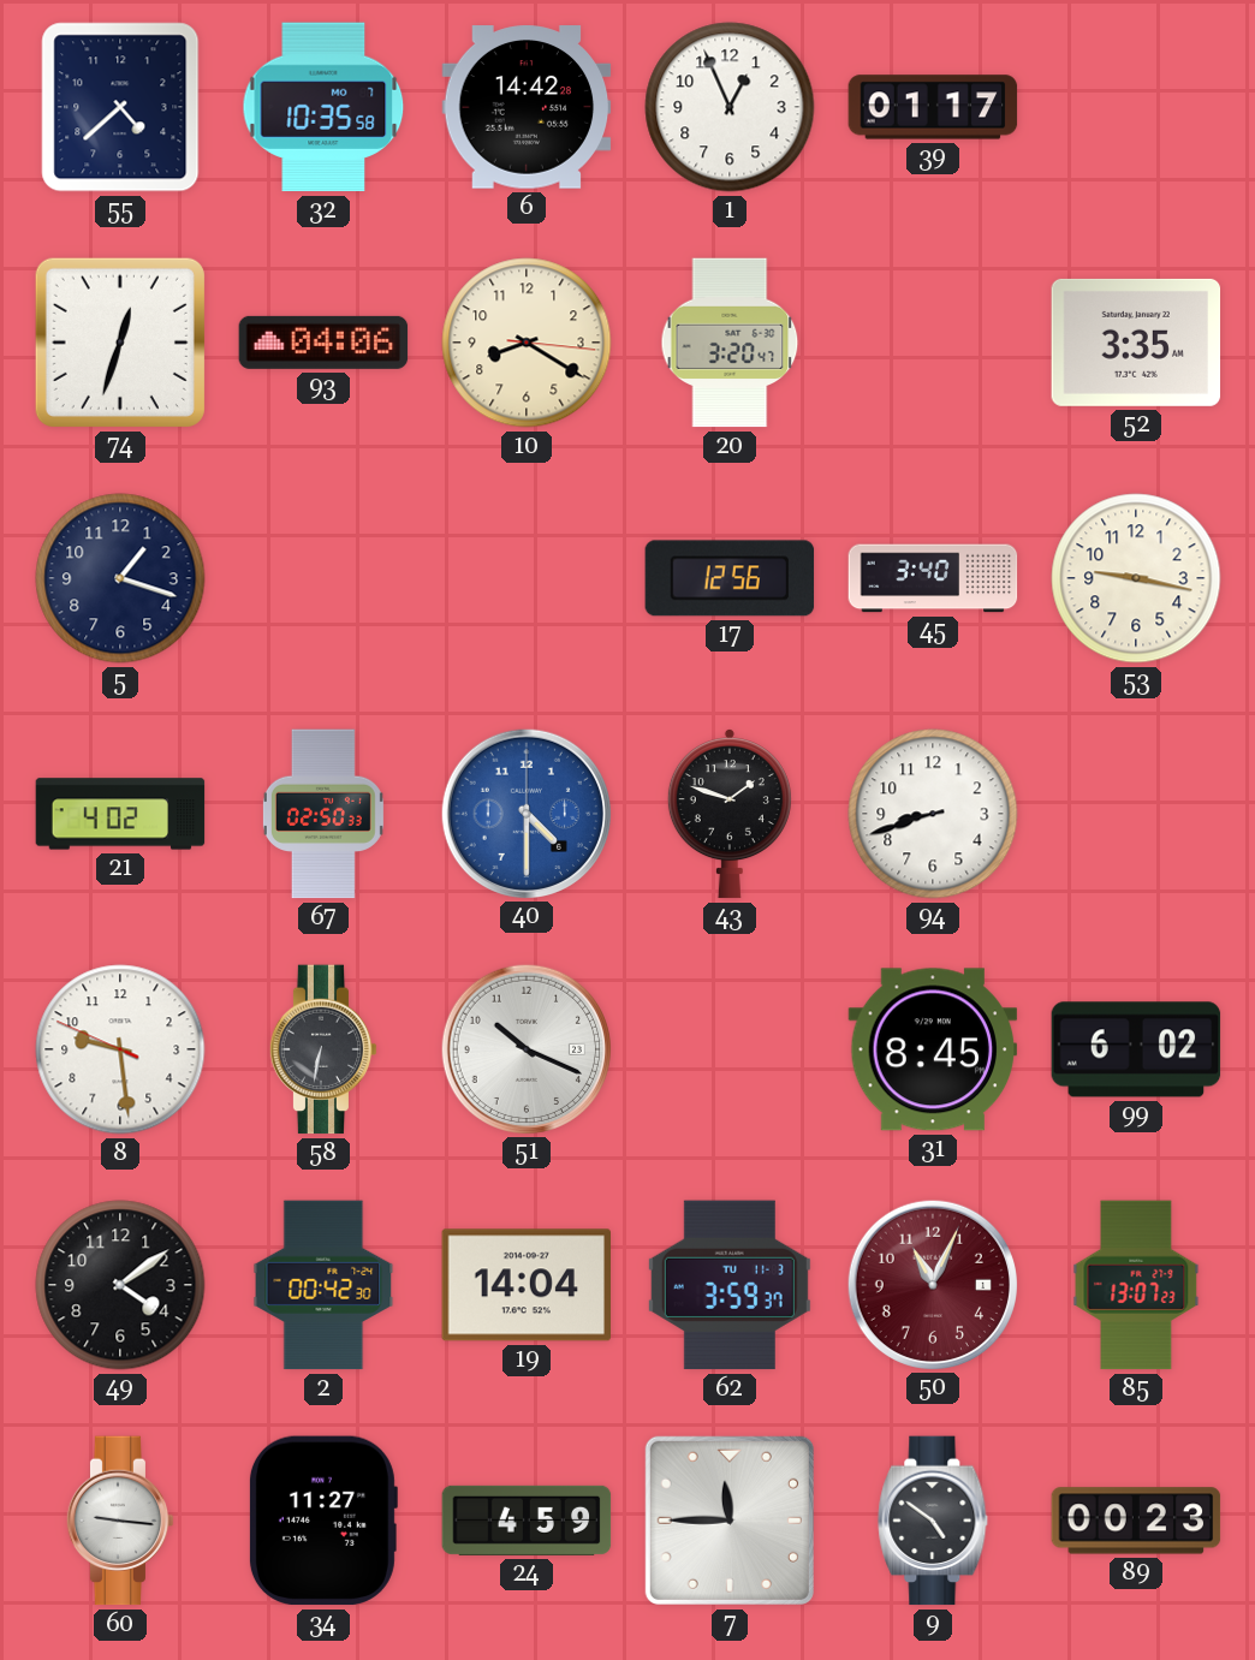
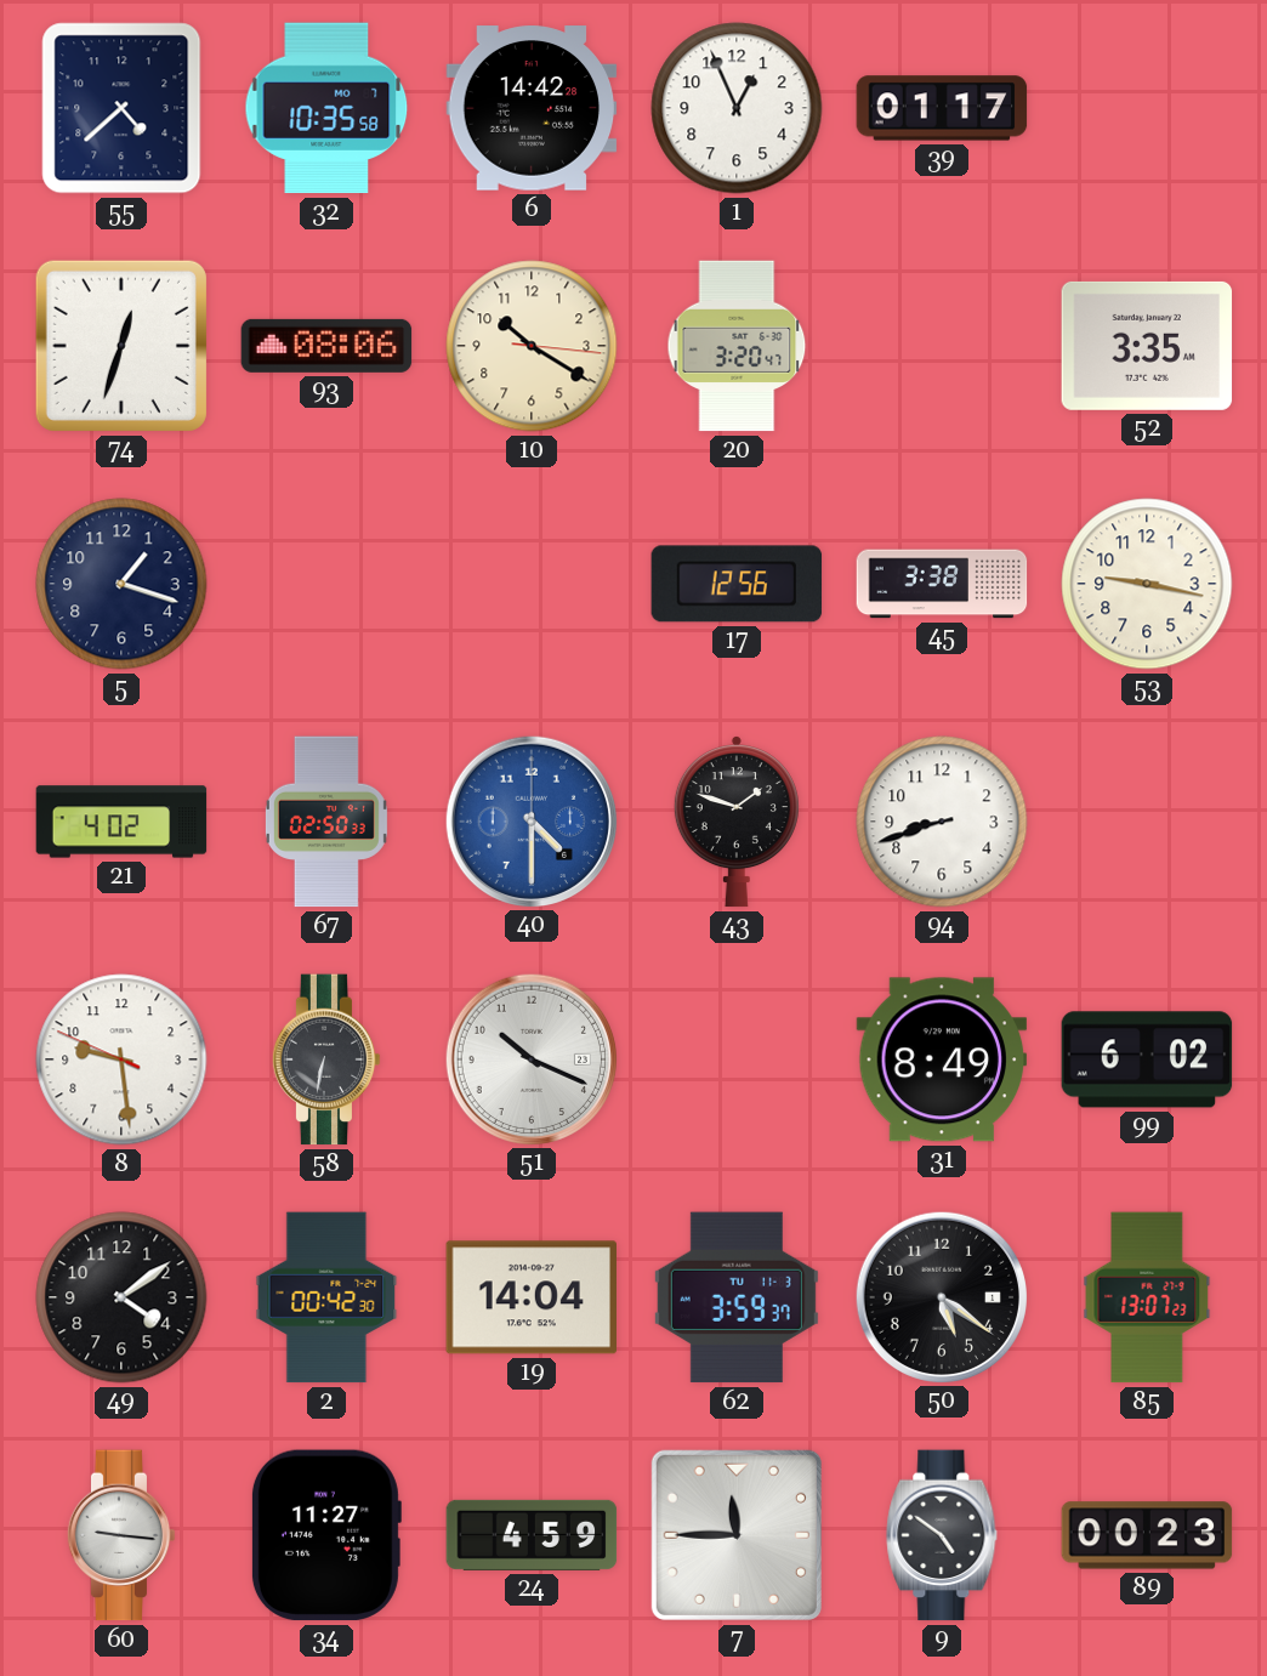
93: 04:06 -> 08:06
10: 8:20 -> 10:20
45: 3:40 -> 3:38
31: 8:45 -> 8:49
50: 11:04 -> 5:21
50 dial: burgundy -> black
